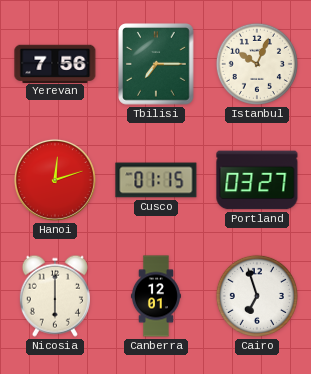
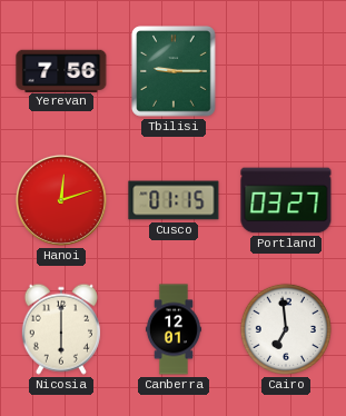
Tbilisi: 7:15 -> 9:15
Istanbul: 10:04 -> none
Cairo: 6:57 -> 6:59
